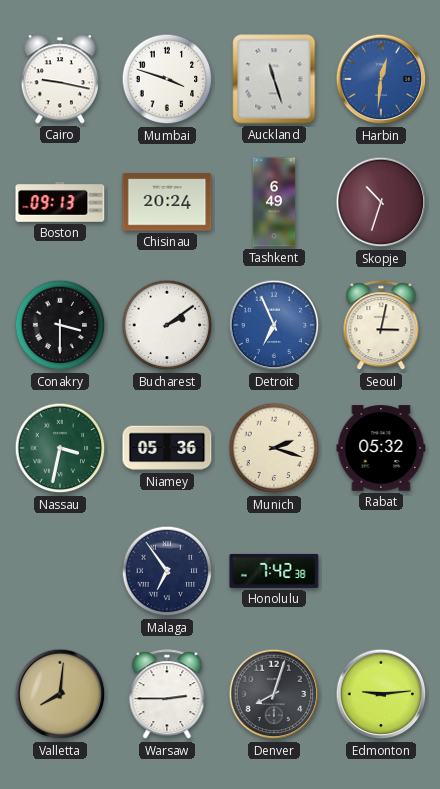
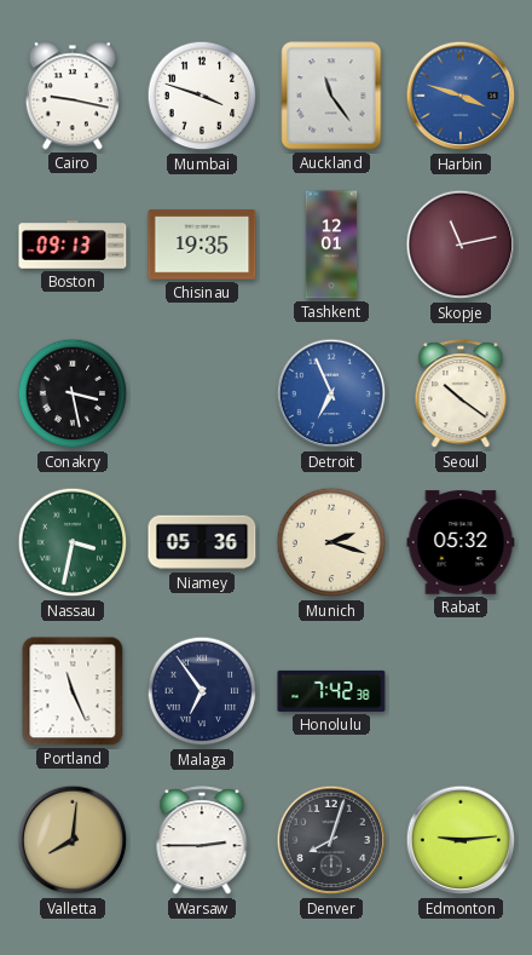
Auckland: 11:27 -> 11:24
Harbin: 12:31 -> 3:48
Chisinau: 20:24 -> 19:35
Tashkent: 6:49 -> 12:01
Skopje: 10:33 -> 11:13
Conakry: 3:30 -> 3:28
Bucharest: 2:09 -> none
Seoul: 3:02 -> 10:21
Portland: none -> 11:26
